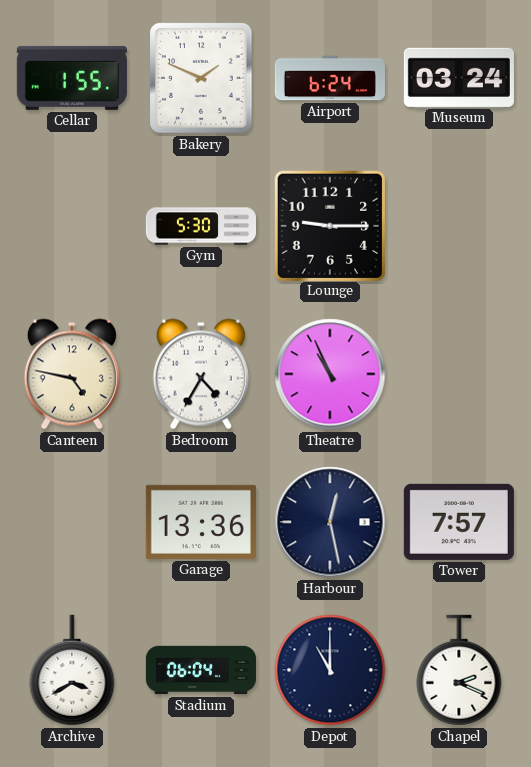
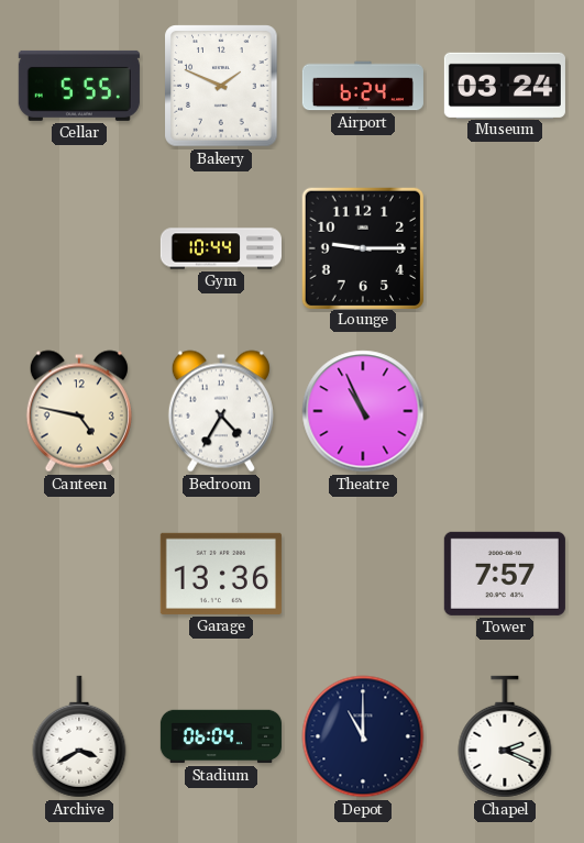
Cellar: 1:55 -> 5:55
Gym: 5:30 -> 10:44
Harbour: 12:28 -> none
